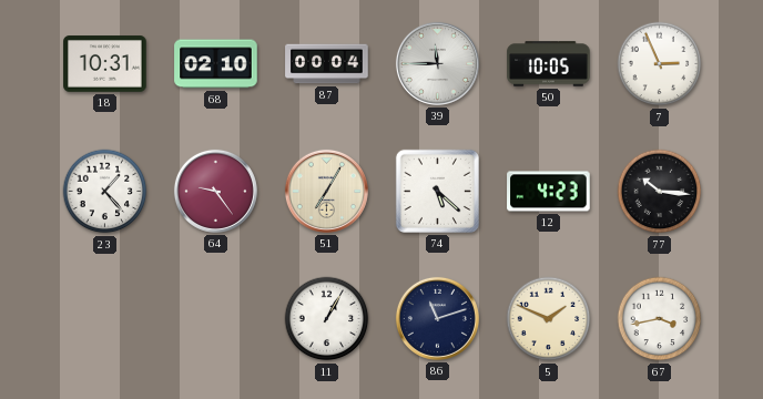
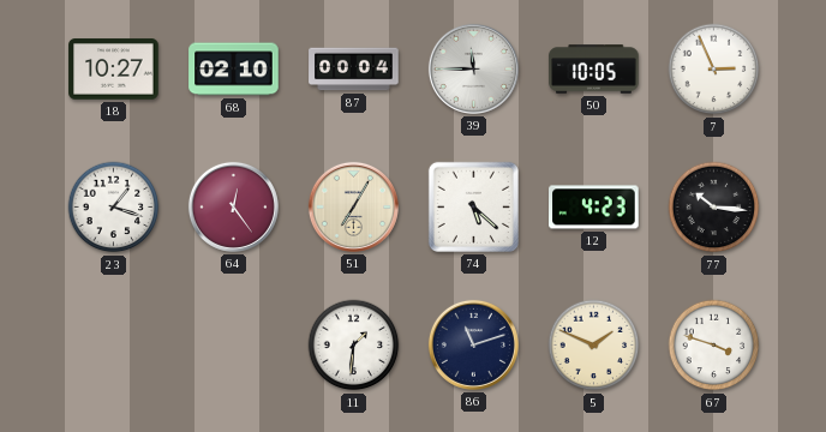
18: 10:31 -> 10:27
23: 1:23 -> 1:18
64: 9:24 -> 12:24
11: 1:05 -> 1:31
67: 3:43 -> 3:48
